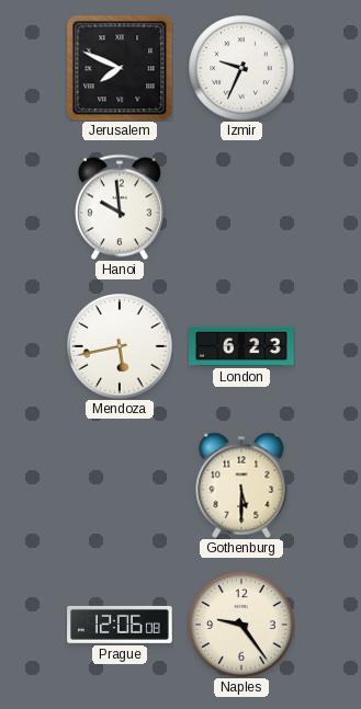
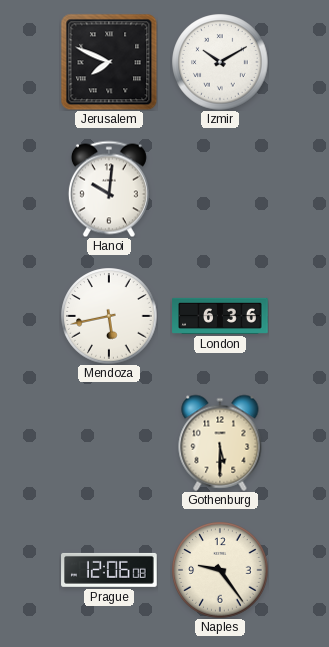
Izmir: 9:34 -> 10:10
Hanoi: 9:59 -> 10:01
London: 6:23 -> 6:36
